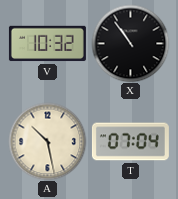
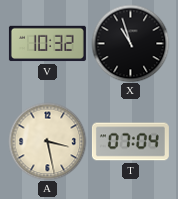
X: 10:54 -> 10:57
A: 10:28 -> 3:28
